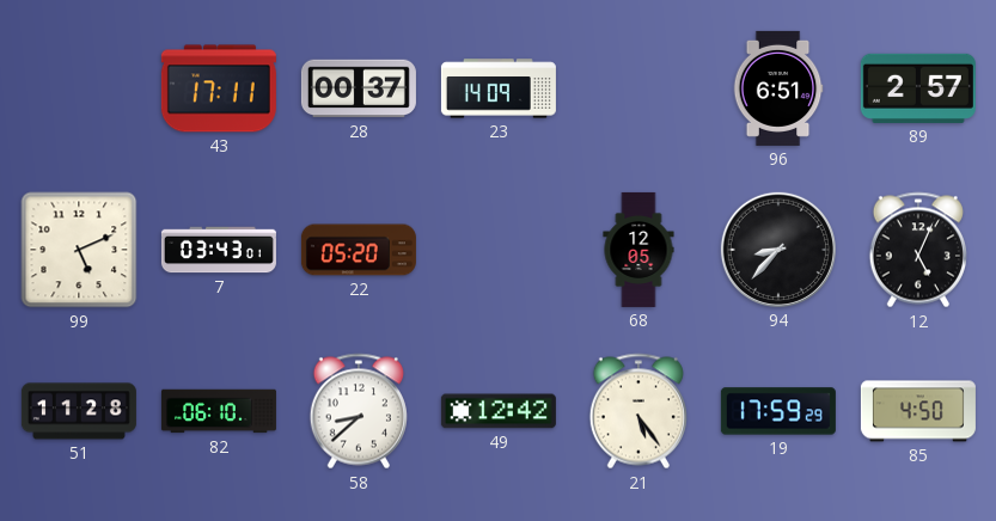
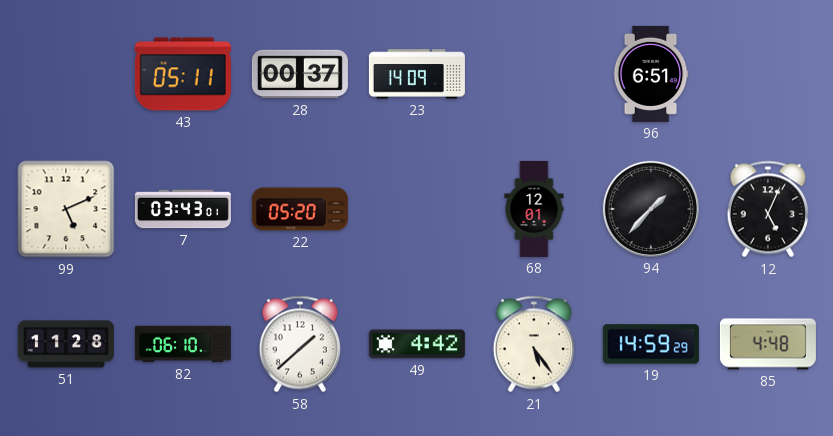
43: 17:11 -> 05:11
89: 2:57 -> none
68: 12:05 -> 12:01
94: 8:37 -> 1:37
58: 8:38 -> 1:38
49: 12:42 -> 4:42
19: 17:59 -> 14:59
85: 4:50 -> 4:48
